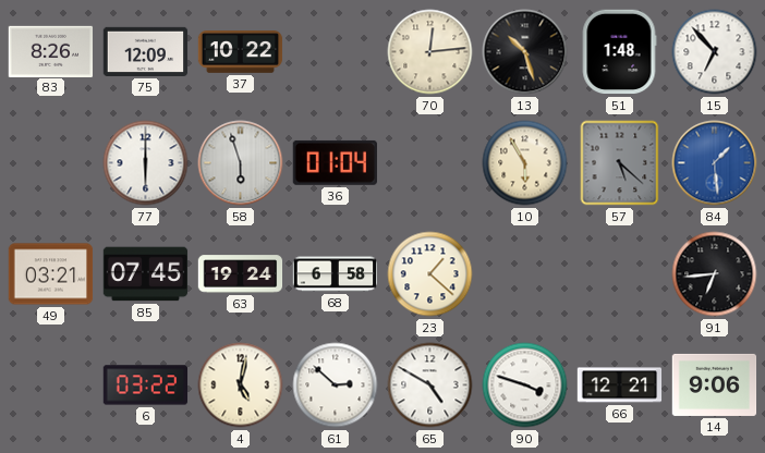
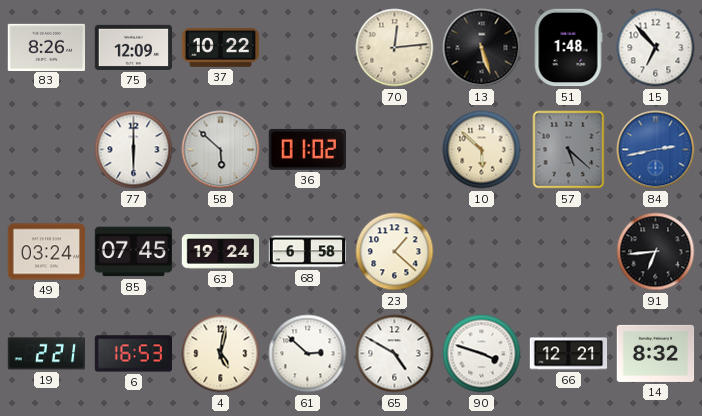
13: 10:27 -> 5:27
58: 5:57 -> 5:52
36: 01:04 -> 01:02
10: 5:55 -> 5:52
84: 1:29 -> 2:43
49: 03:21 -> 03:24
19: none -> 2:21
6: 03:22 -> 16:53
14: 9:06 -> 8:32
